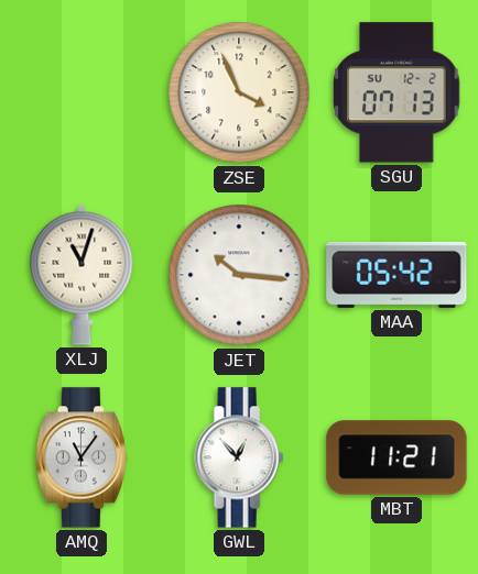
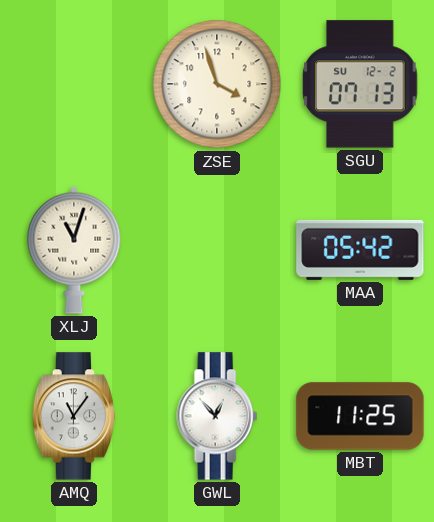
ZSE: 3:56 -> 3:57
JET: 10:16 -> none
MBT: 11:21 -> 11:25
